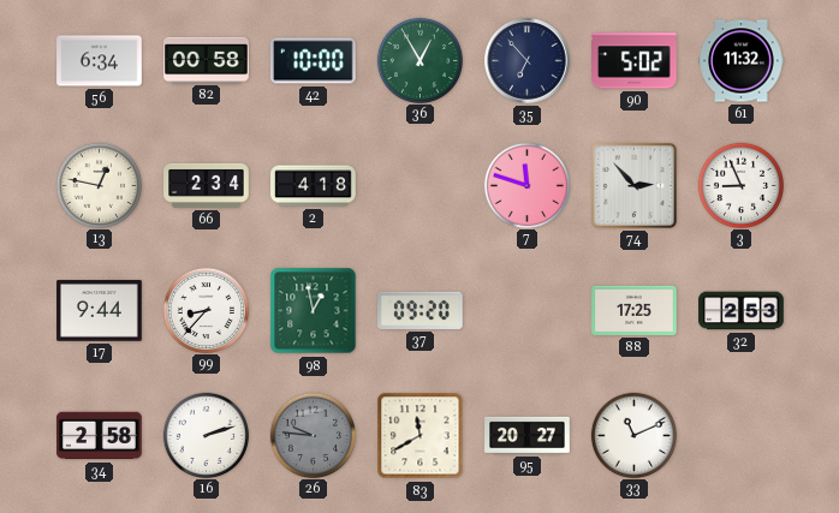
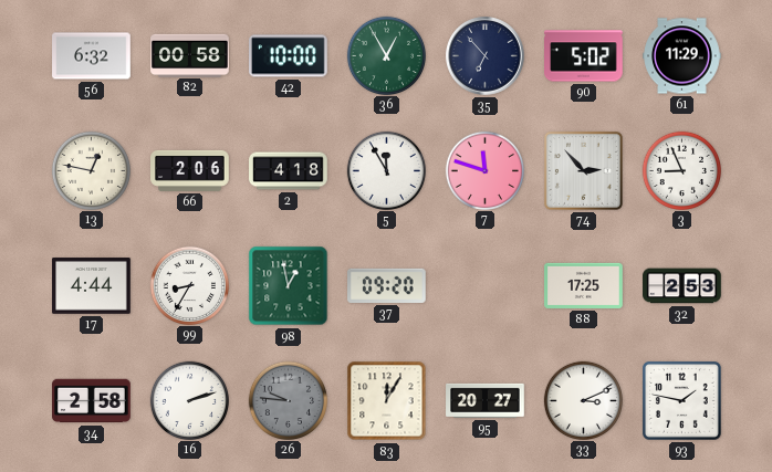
56: 6:34 -> 6:32
61: 11:32 -> 11:29
66: 2:34 -> 2:06
5: none -> 11:55
17: 9:44 -> 4:44
99: 8:37 -> 8:35
83: 11:40 -> 12:05
33: 11:11 -> 3:11
93: none -> 1:47
